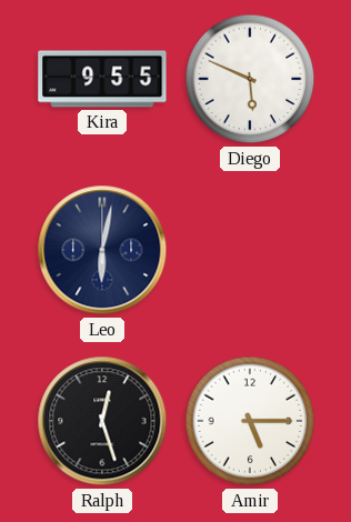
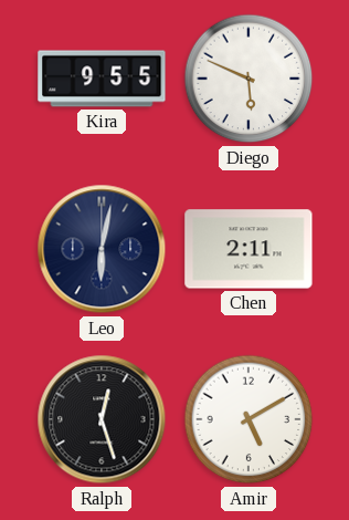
Chen: none -> 2:11
Amir: 5:15 -> 5:10
